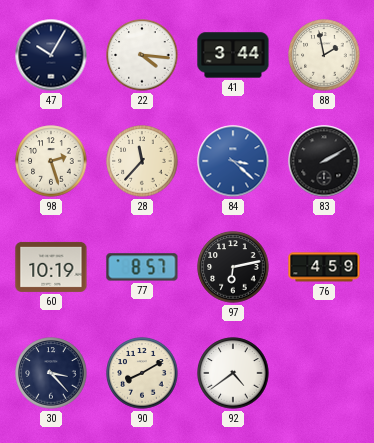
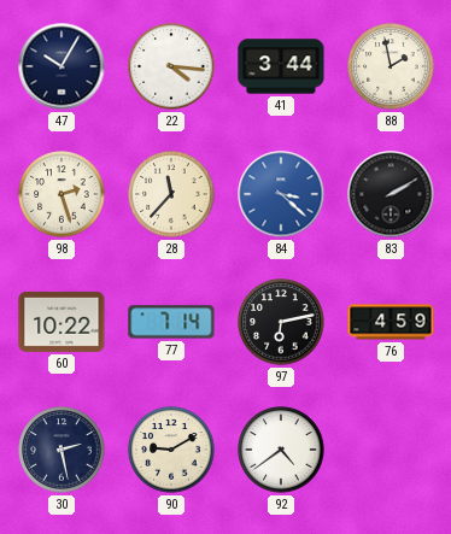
60: 10:19 -> 10:22
77: 8:57 -> 7:14
30: 3:23 -> 2:28
90: 8:10 -> 9:10
